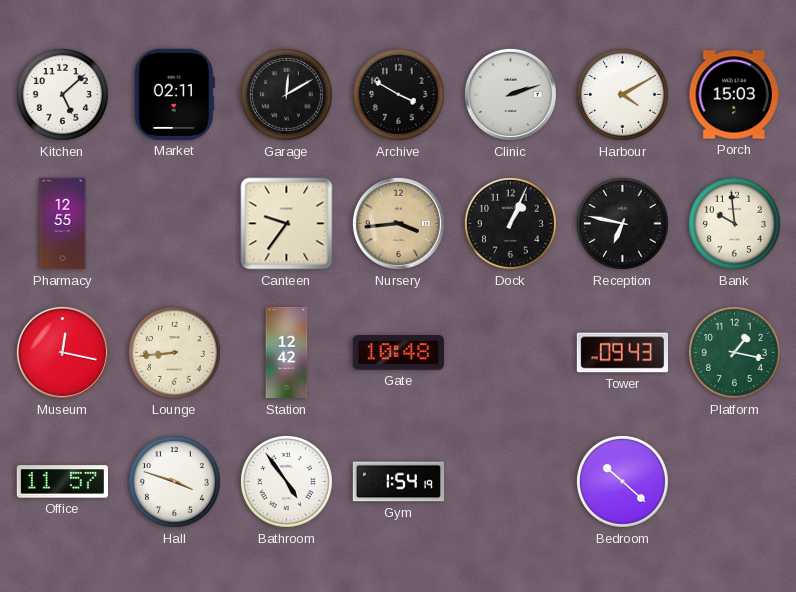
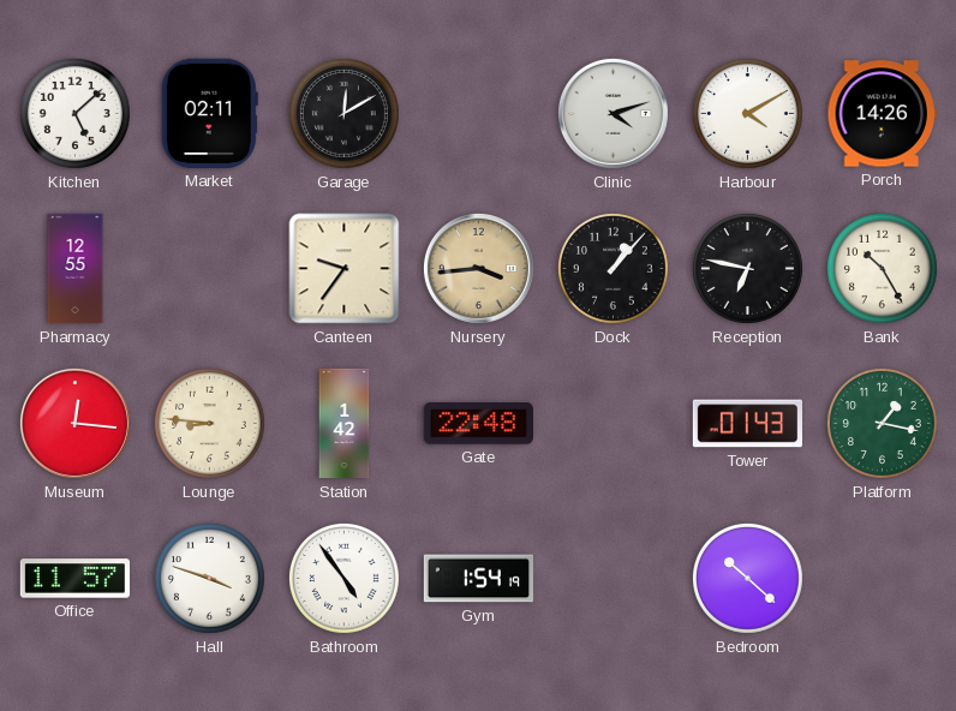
Archive: 3:50 -> none
Clinic: 2:12 -> 4:12
Porch: 15:03 -> 14:26
Dock: 1:04 -> 1:07
Bank: 9:59 -> 10:25
Museum: 12:17 -> 12:16
Lounge: 8:44 -> 8:46
Station: 12:42 -> 1:42
Gate: 10:48 -> 22:48
Tower: 09:43 -> 01:43
